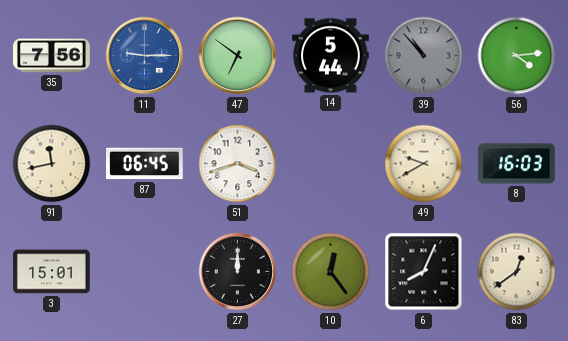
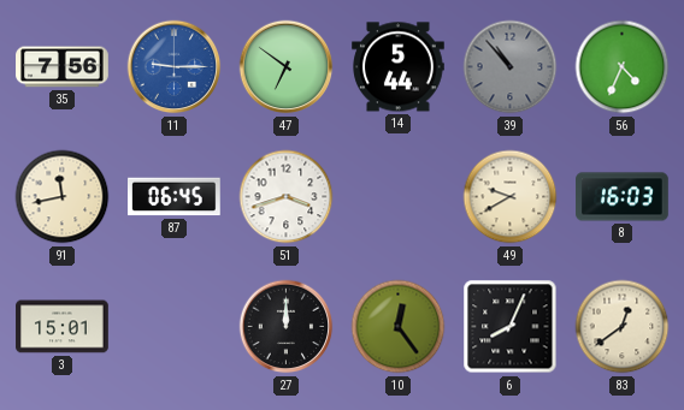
56: 4:14 -> 4:34
